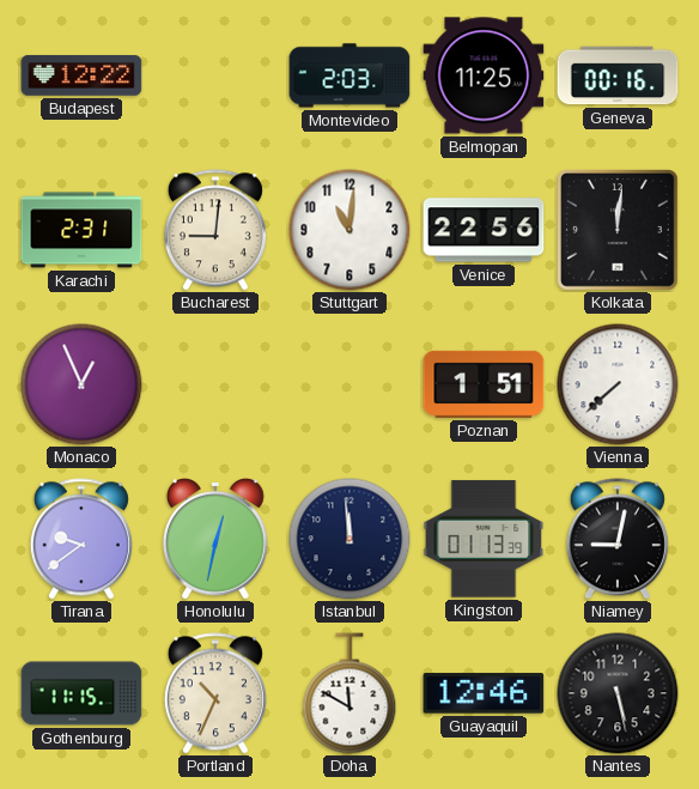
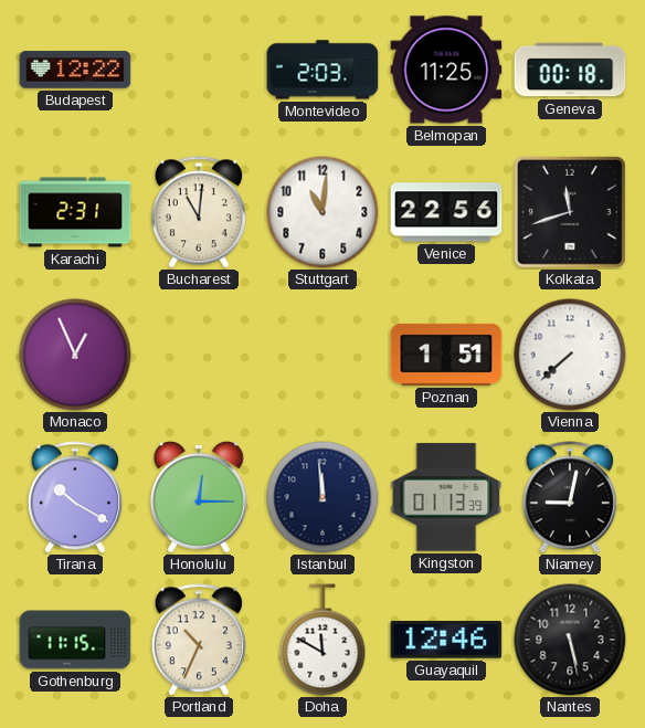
Geneva: 00:16 -> 00:18
Bucharest: 9:01 -> 11:01
Kolkata: 12:01 -> 11:42
Tirana: 9:39 -> 10:20
Honolulu: 12:32 -> 12:15
